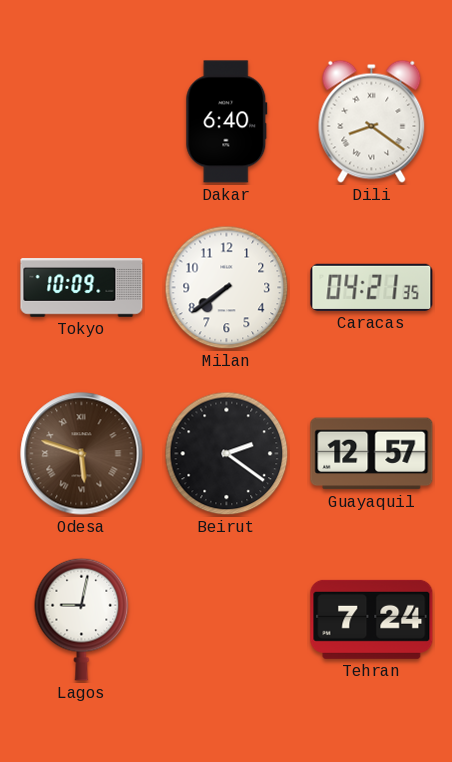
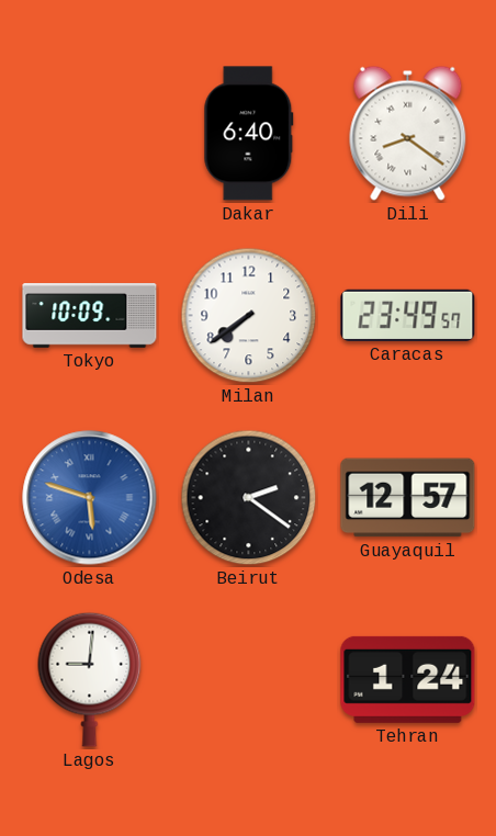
Caracas: 04:21 -> 23:49
Odesa dial: brown -> blue
Lagos: 9:02 -> 9:01
Tehran: 7:24 -> 1:24
